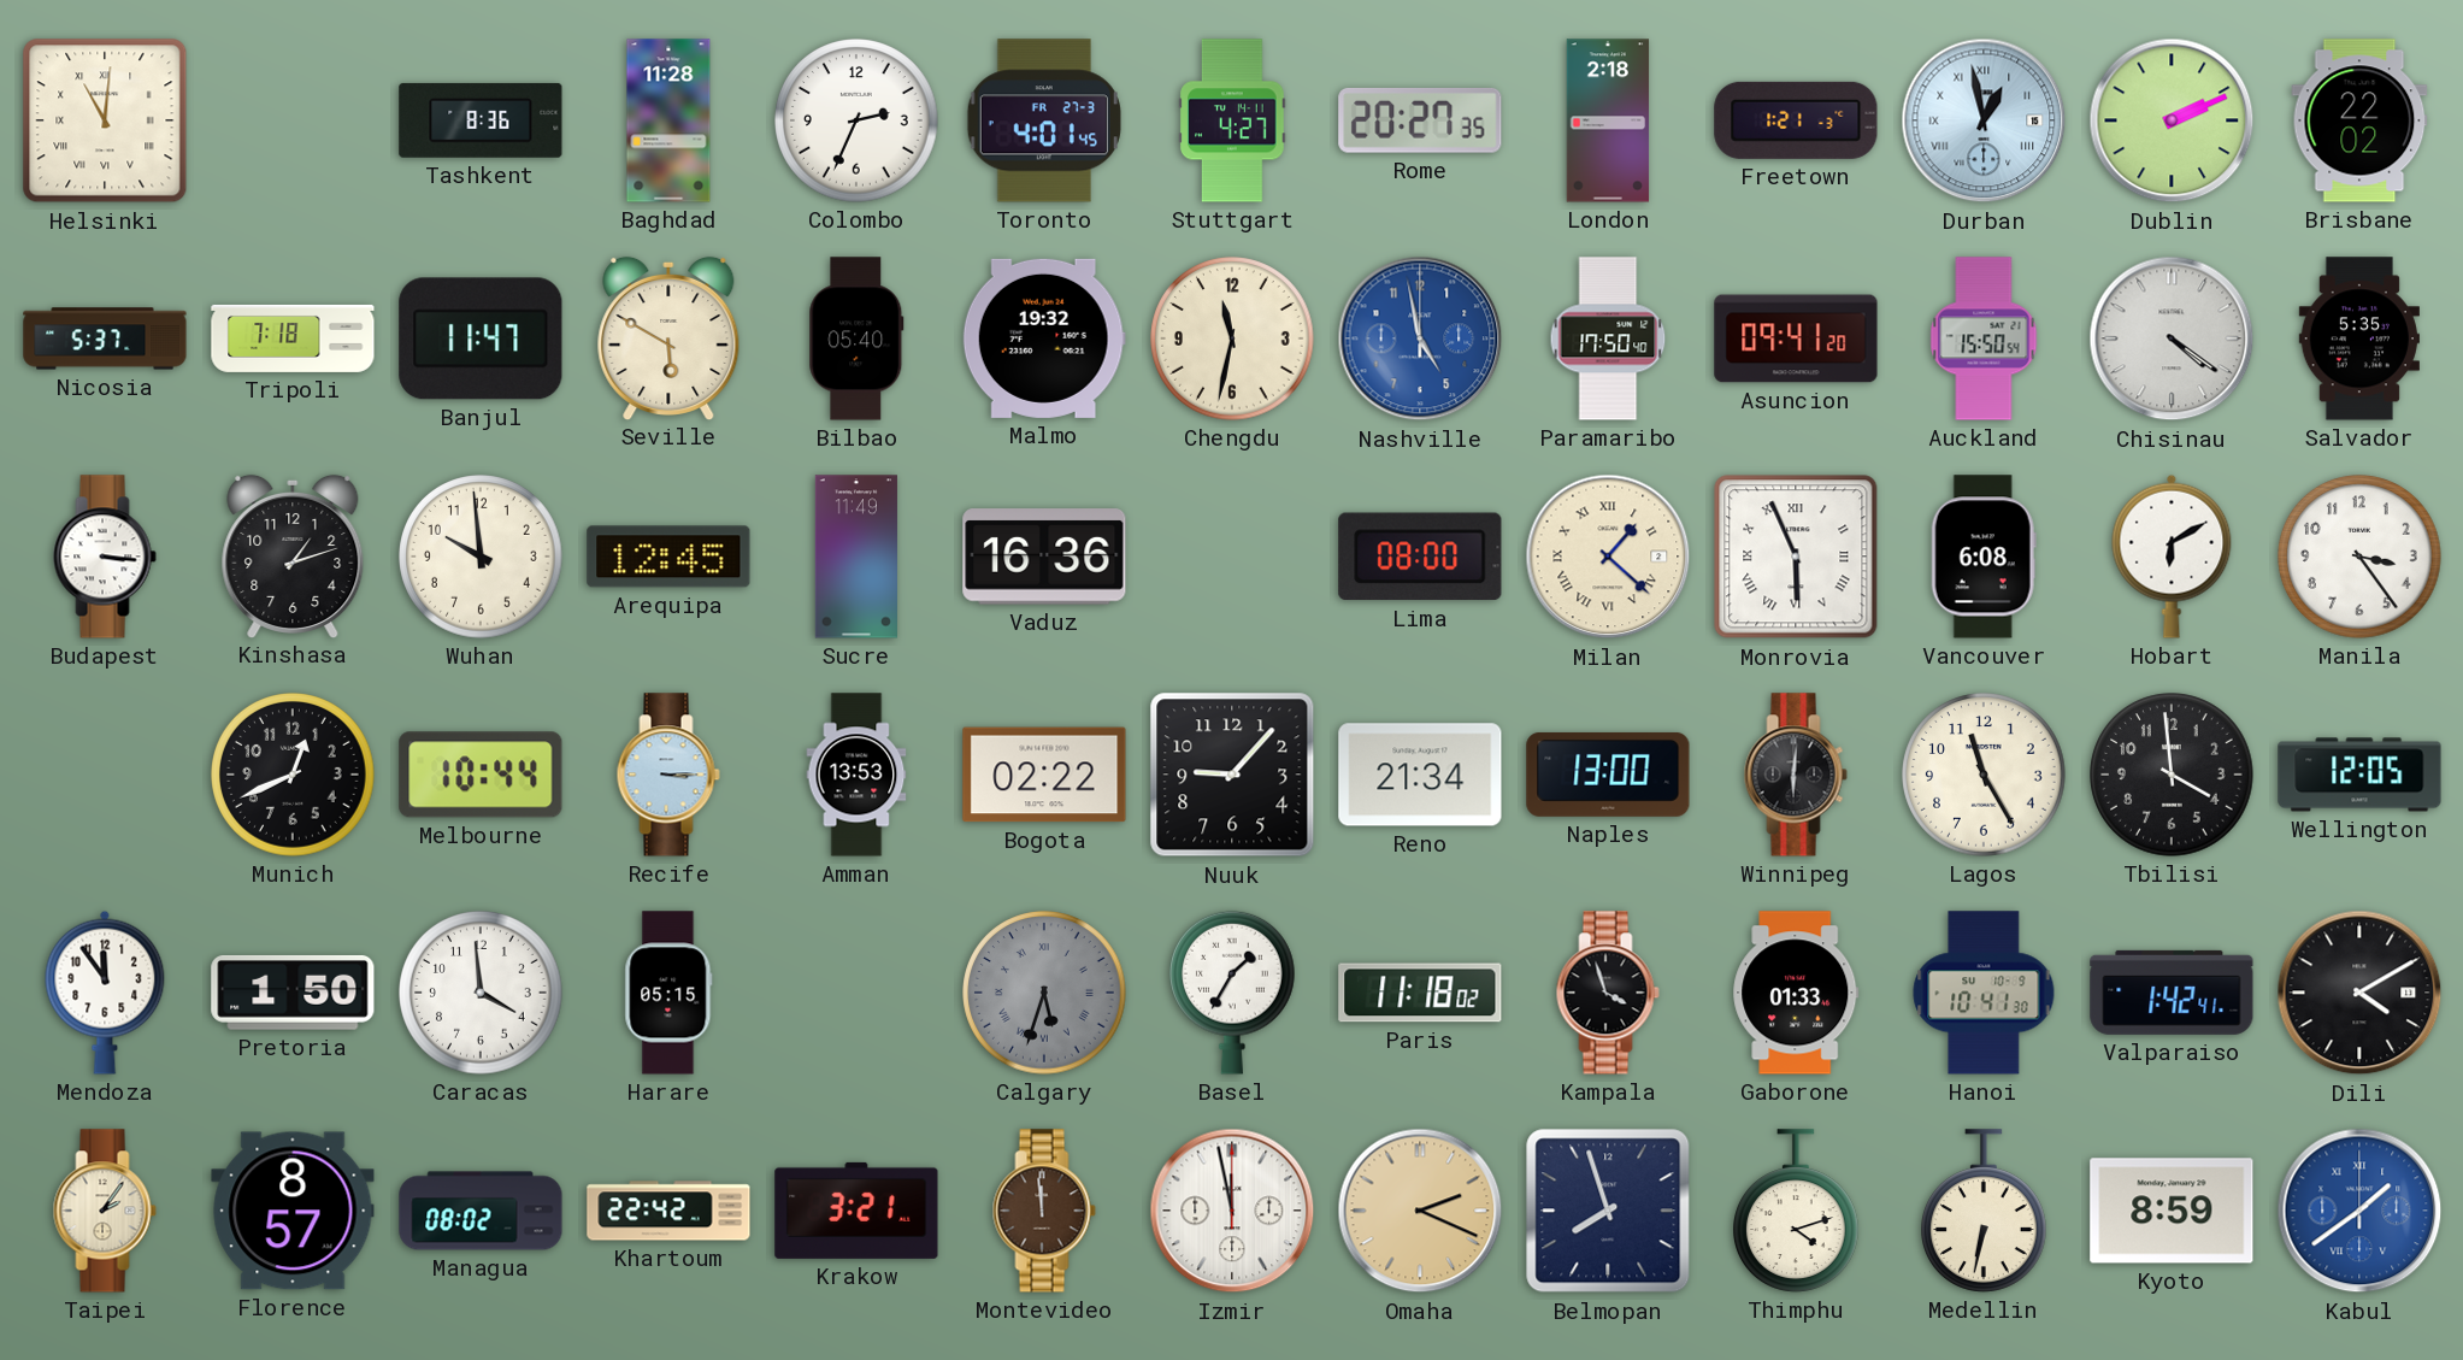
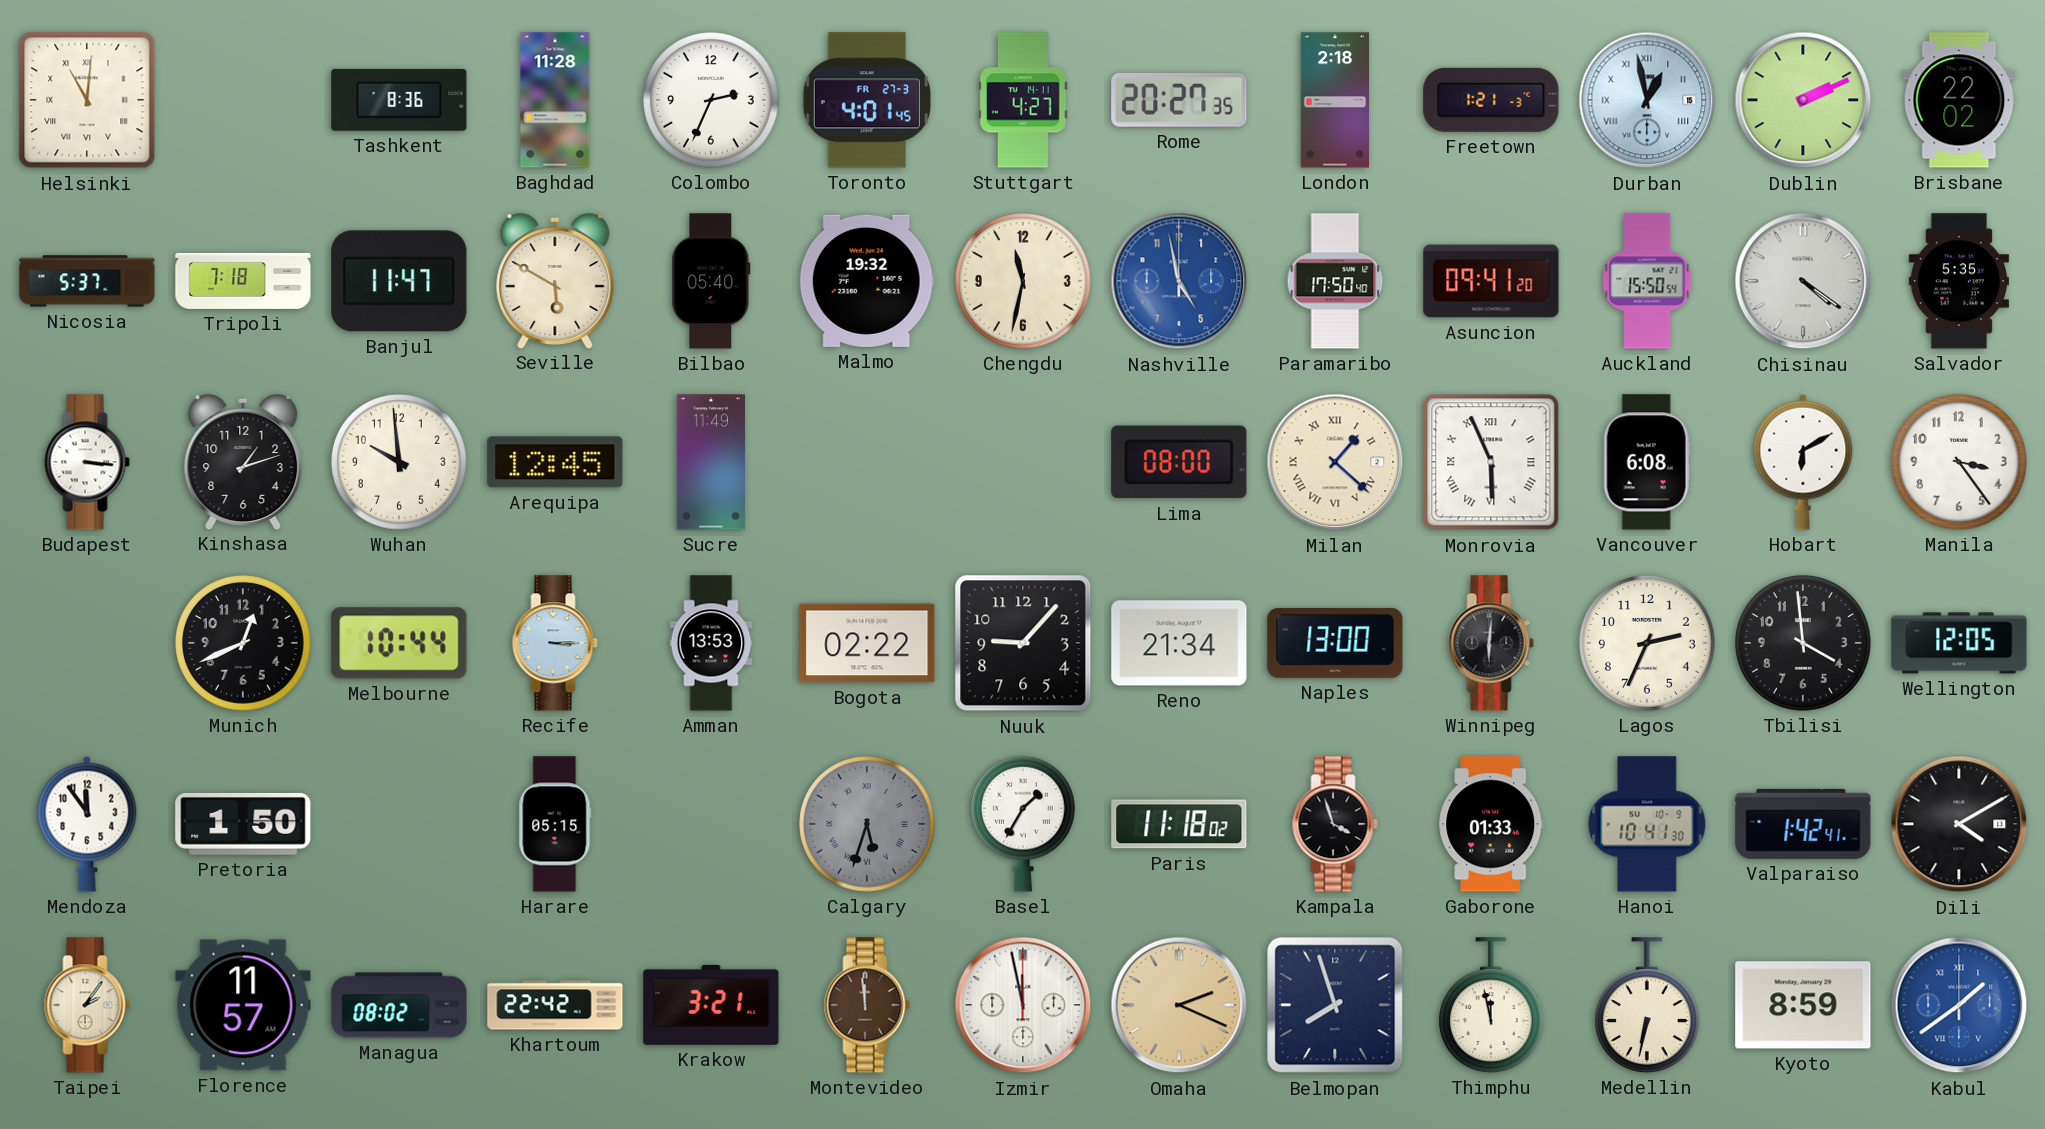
Vaduz: 16:36 -> none
Lagos: 11:25 -> 2:34
Caracas: 3:59 -> none
Florence: 8:57 -> 11:57
Thimphu: 4:12 -> 11:58
